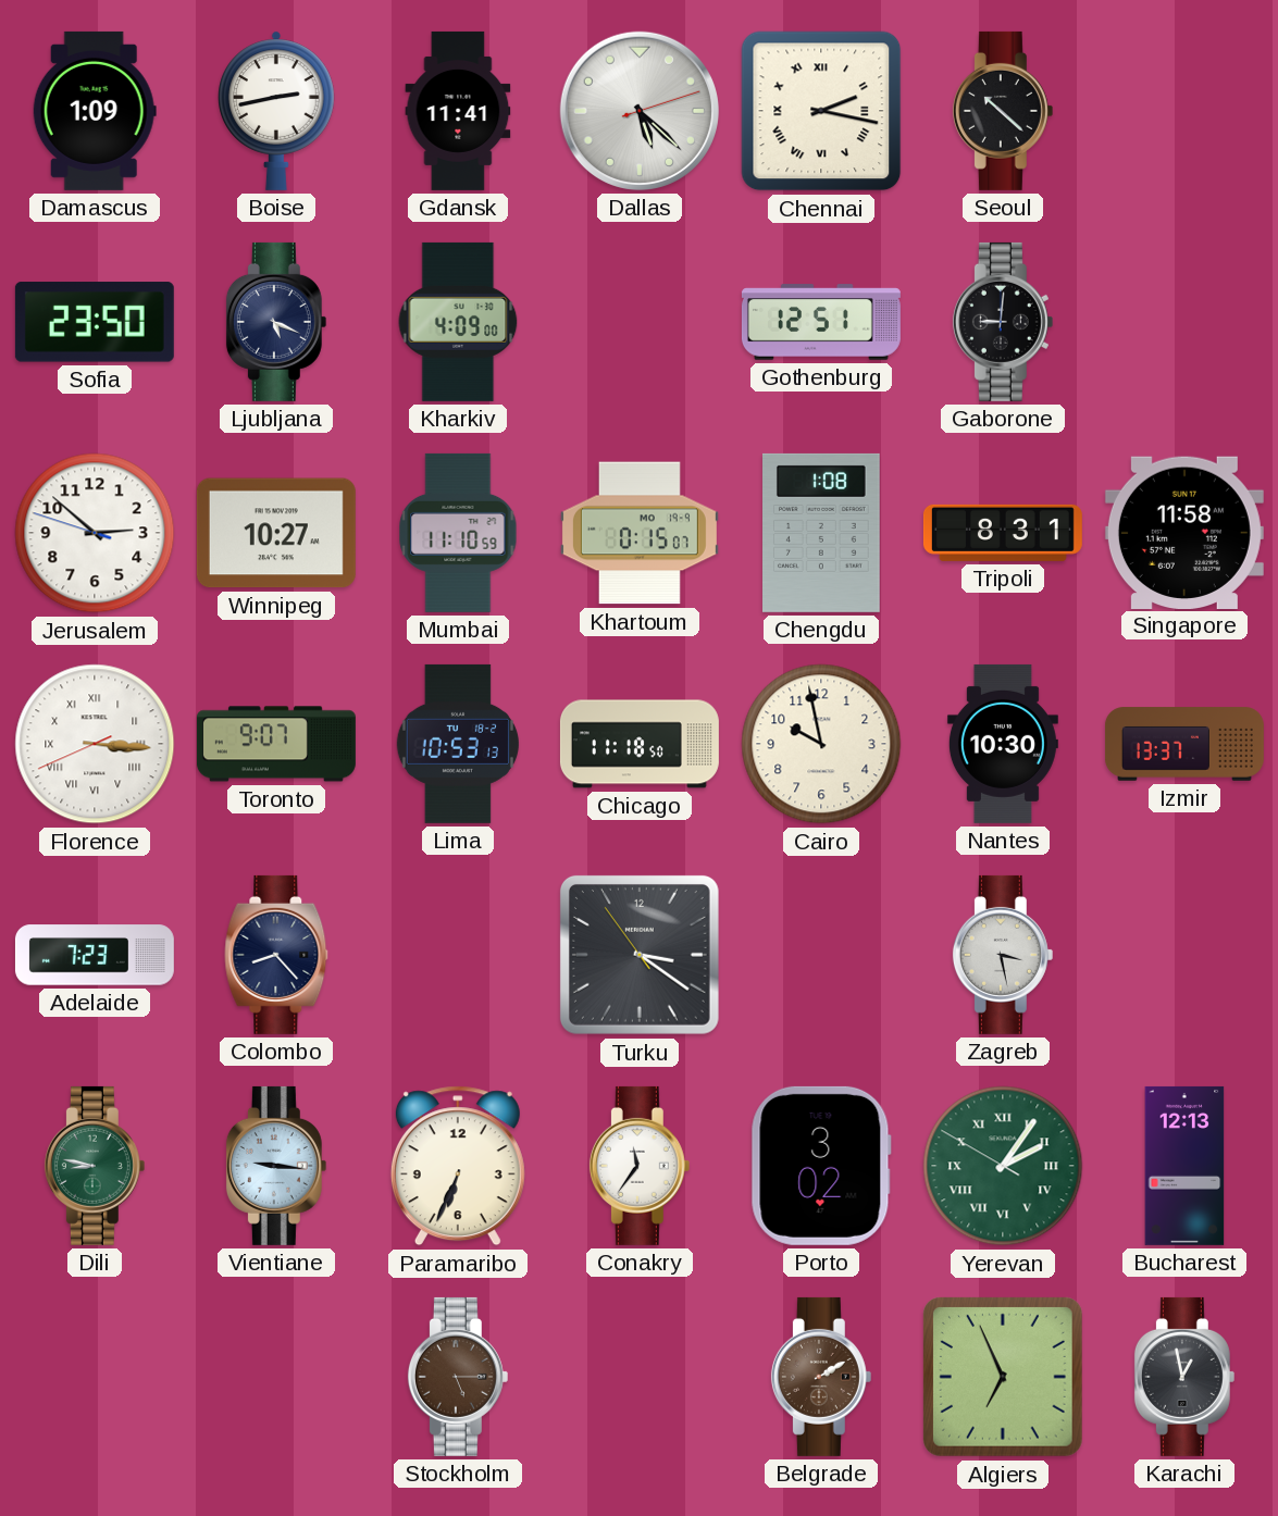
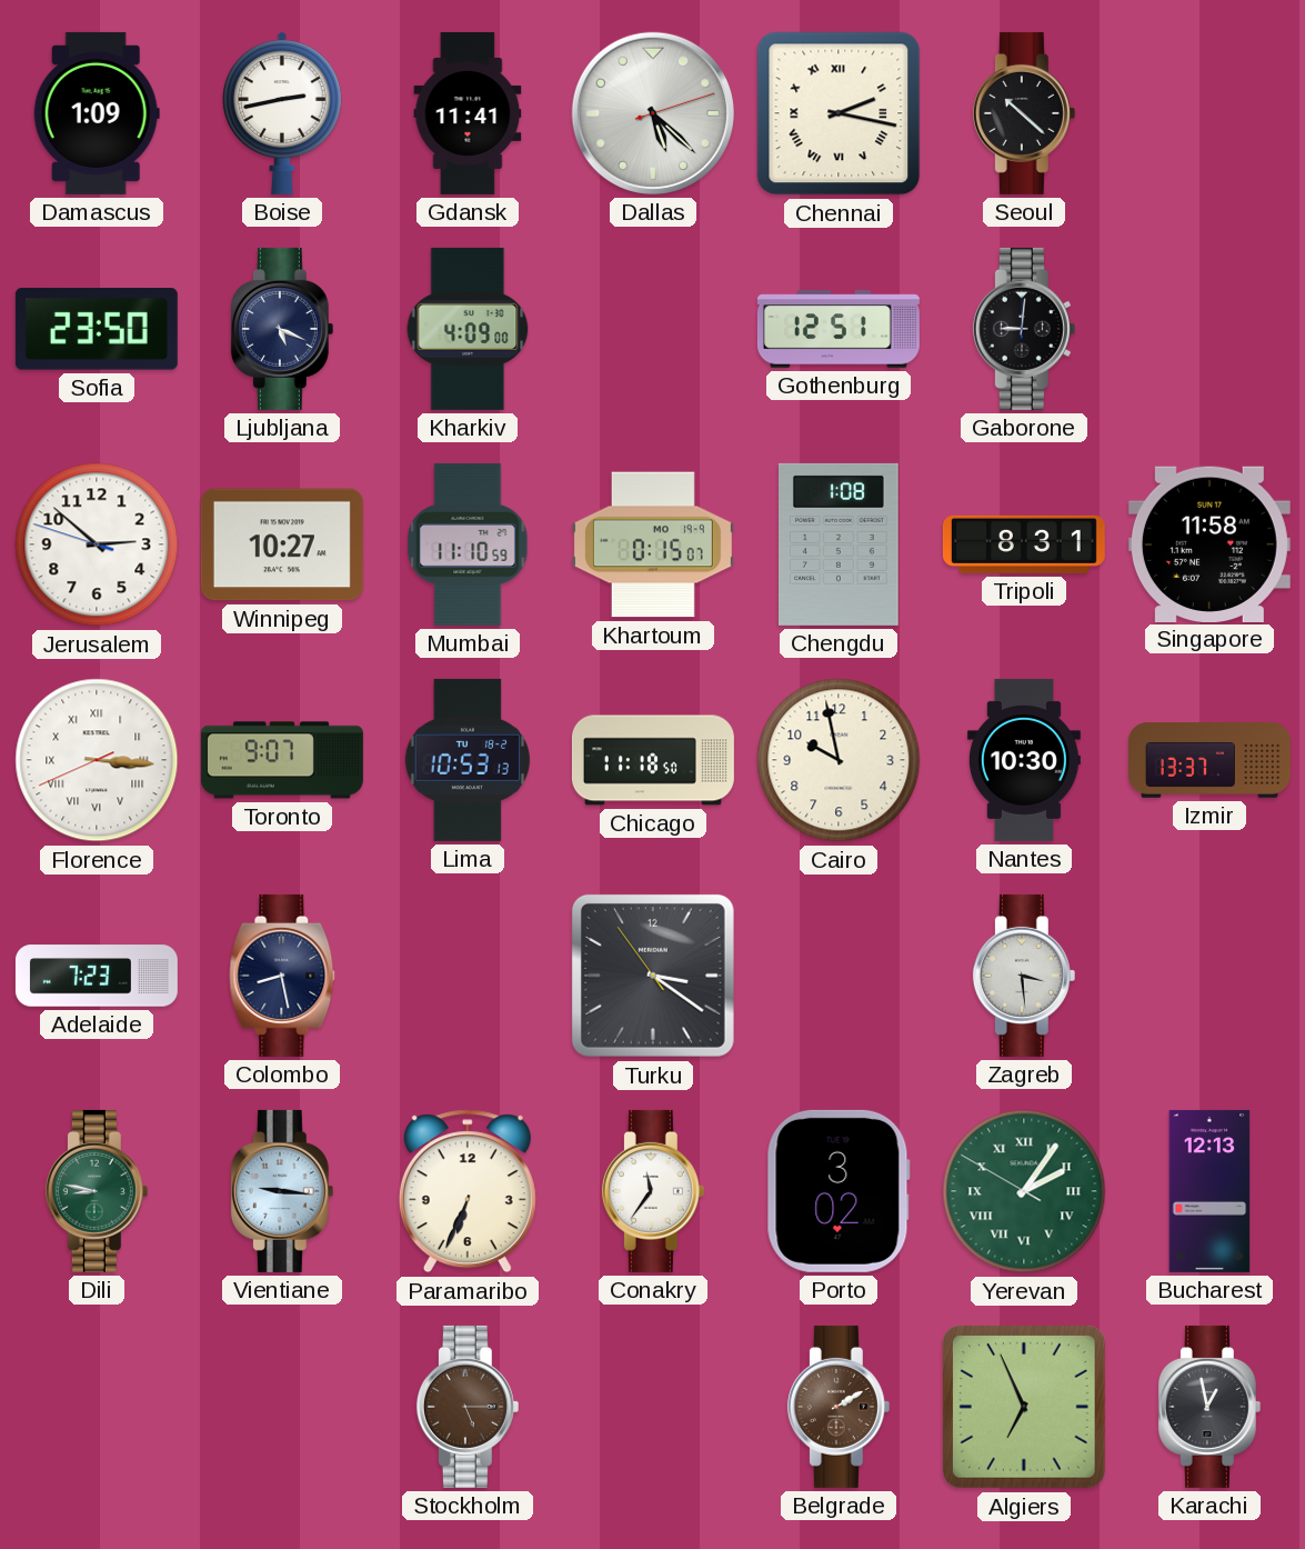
Colombo: 8:23 -> 8:28
Zagreb: 3:28 -> 3:29
